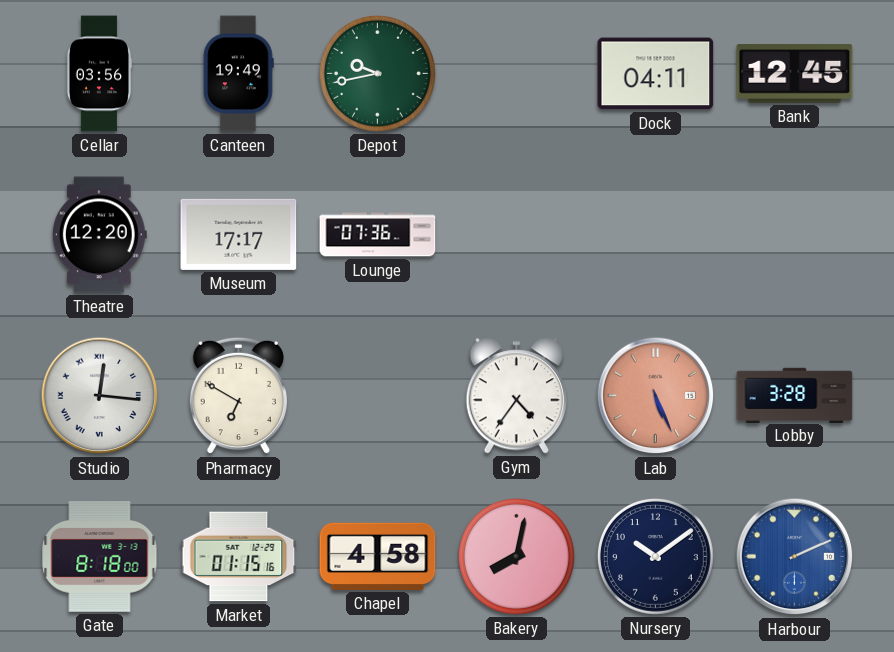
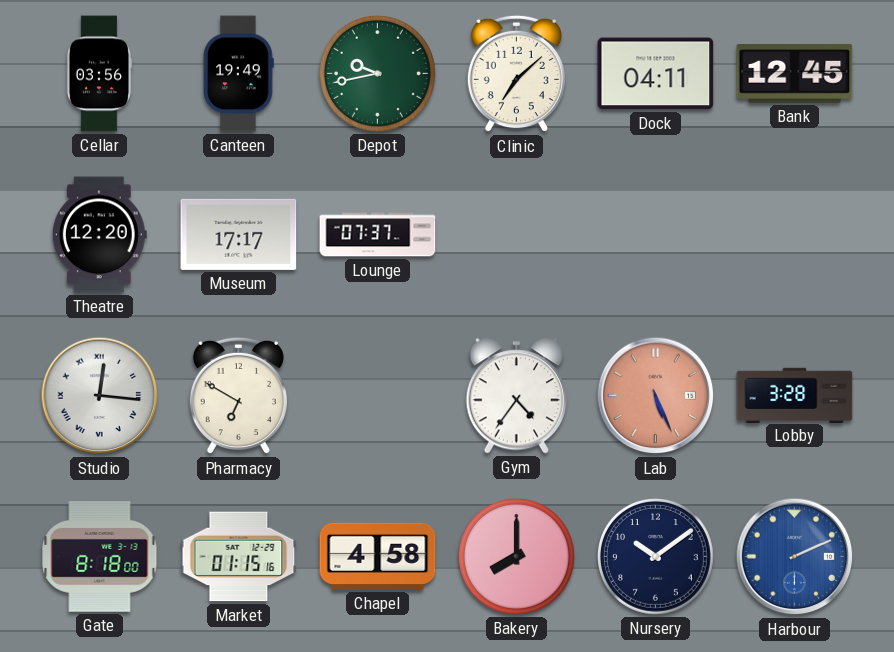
Clinic: none -> 7:08
Lounge: 07:36 -> 07:37
Bakery: 8:02 -> 8:00
